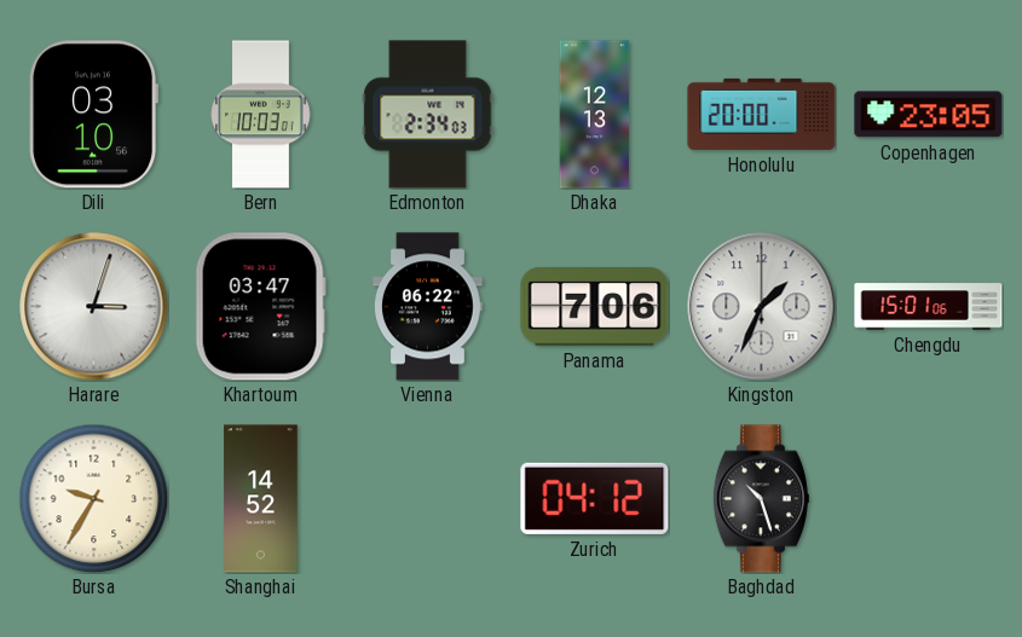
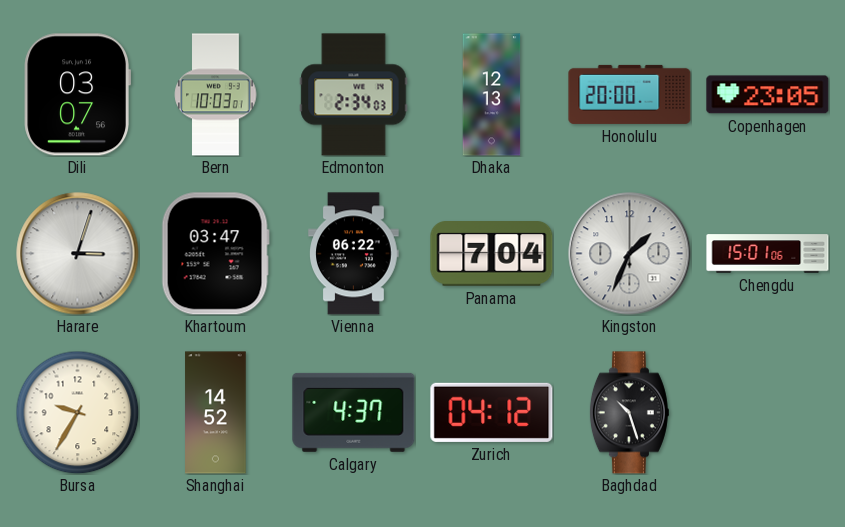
Dili: 03:10 -> 03:07
Panama: 7:06 -> 7:04
Calgary: none -> 4:37
